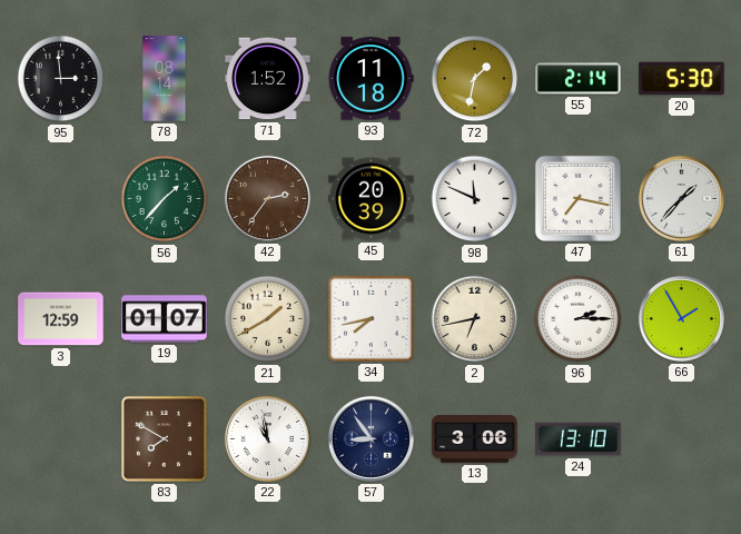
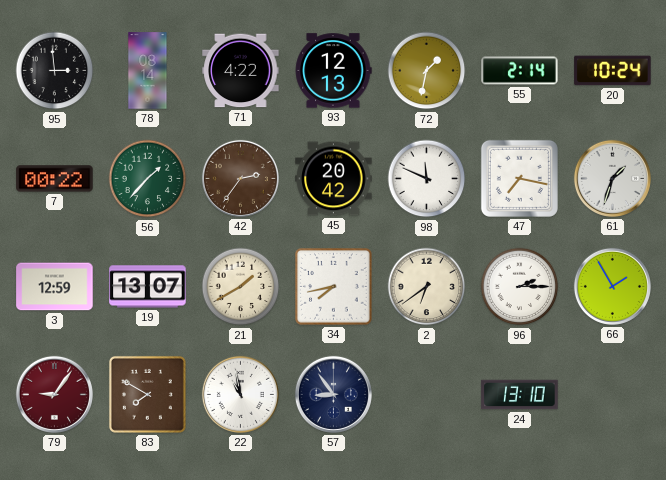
71: 1:52 -> 4:22
93: 11:18 -> 12:13
20: 5:30 -> 10:24
7: none -> 00:22
45: 20:39 -> 20:42
61: 1:37 -> 1:33
19: 01:07 -> 13:07
2: 6:43 -> 6:39
79: none -> 9:06
13: 3:06 -> none
